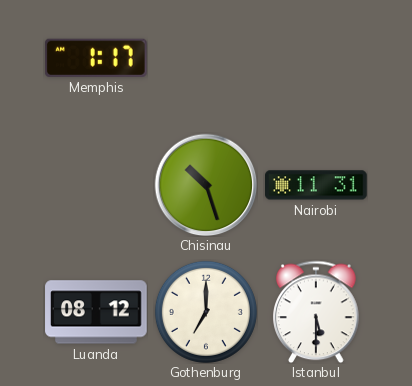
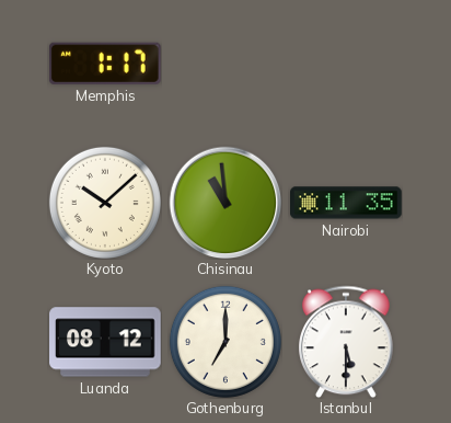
Kyoto: none -> 10:08
Chisinau: 10:27 -> 10:59
Nairobi: 11:31 -> 11:35
